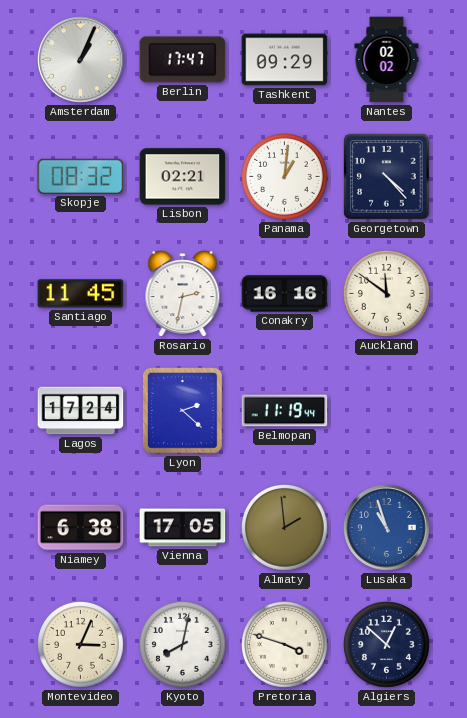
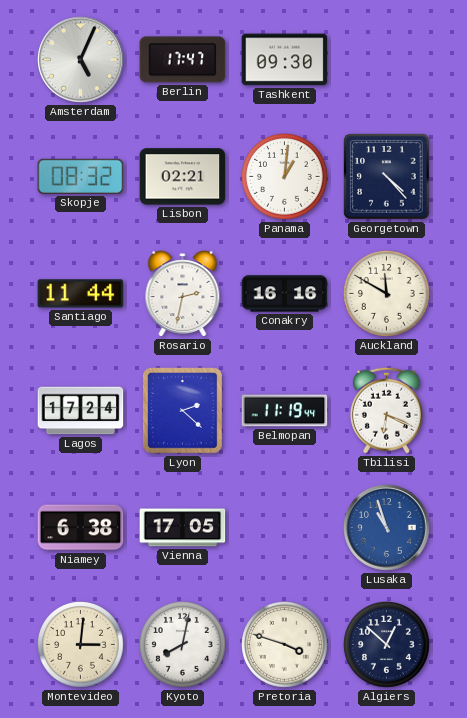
Amsterdam: 1:04 -> 5:04
Tashkent: 09:29 -> 09:30
Nantes: 02:02 -> none
Santiago: 11:45 -> 11:44
Auckland: 11:51 -> 11:50
Tbilisi: none -> 6:19
Almaty: 1:59 -> none
Montevideo: 3:04 -> 3:01
